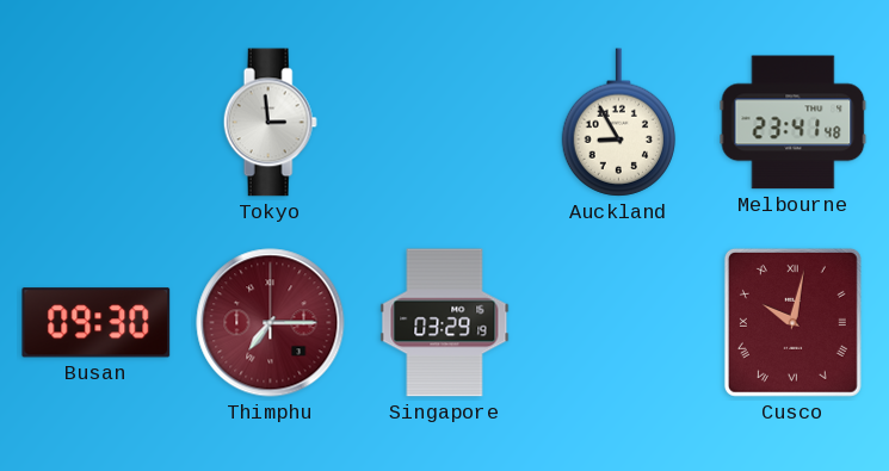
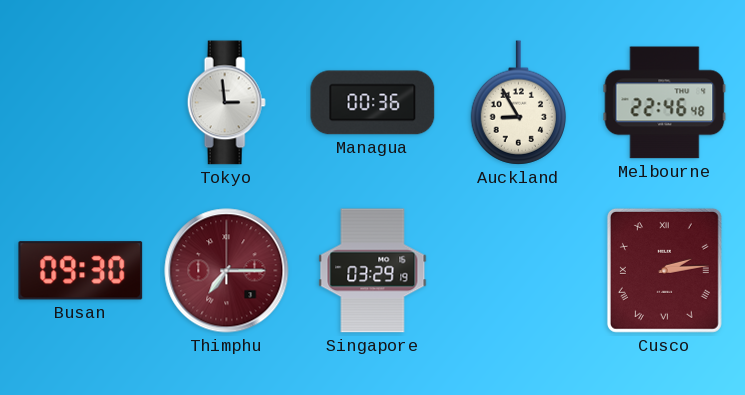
Managua: none -> 00:36
Melbourne: 23:41 -> 22:46
Cusco: 10:02 -> 2:14
